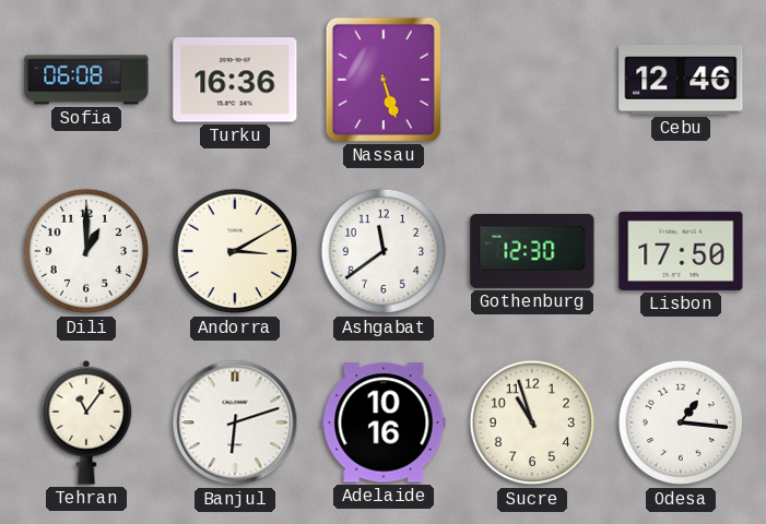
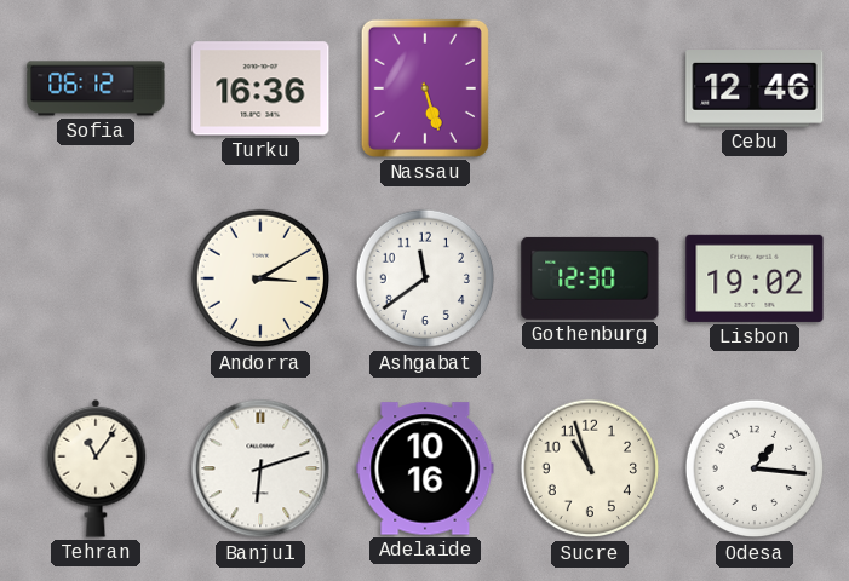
Sofia: 06:08 -> 06:12
Dili: 1:00 -> none
Lisbon: 17:50 -> 19:02
